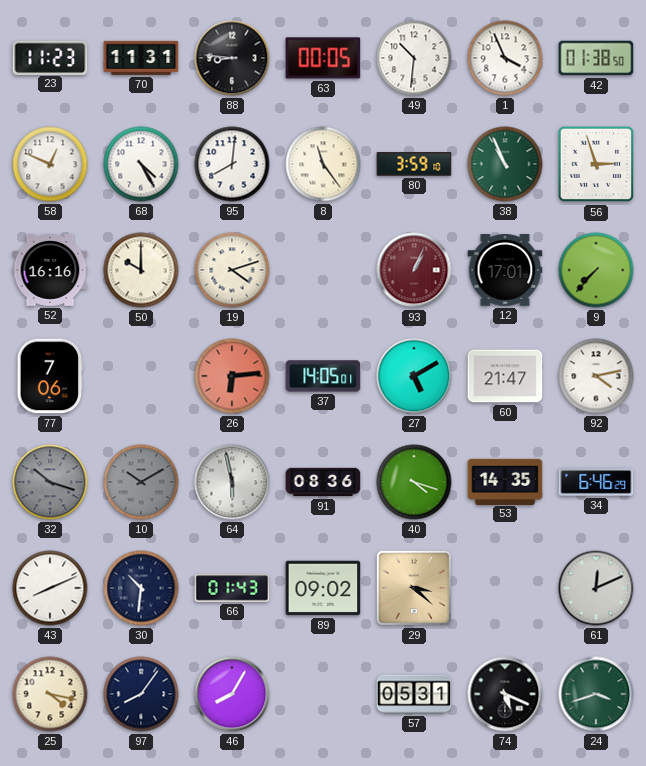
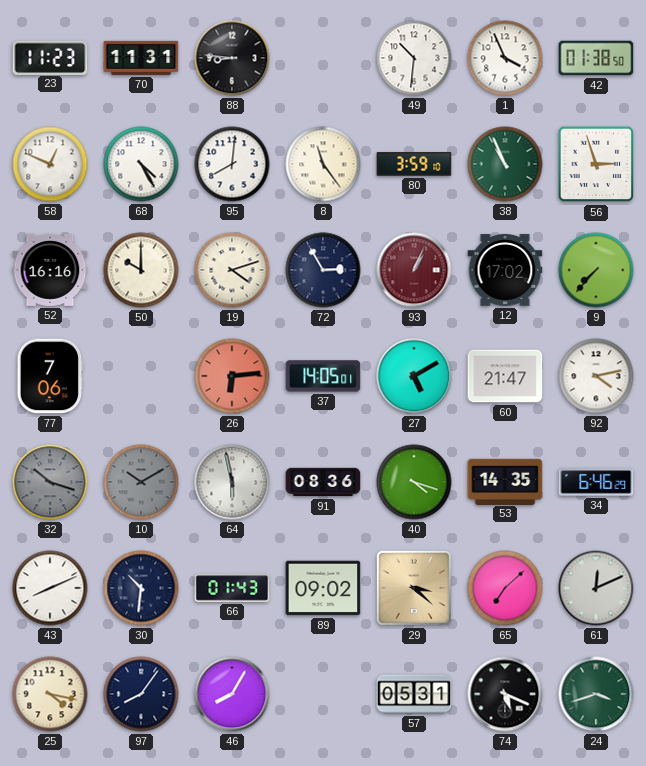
63: 00:05 -> none
72: none -> 2:55
12: 17:01 -> 17:02
65: none -> 7:08
